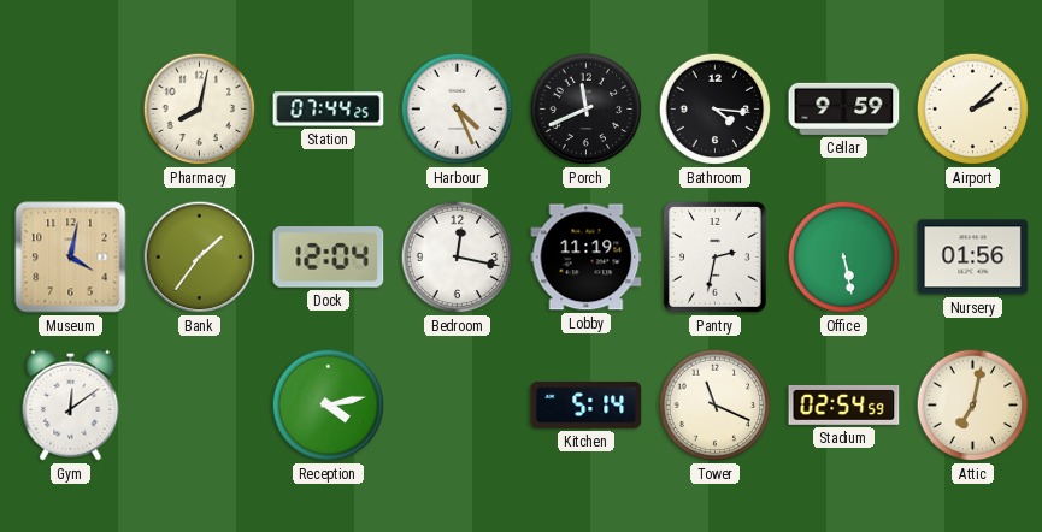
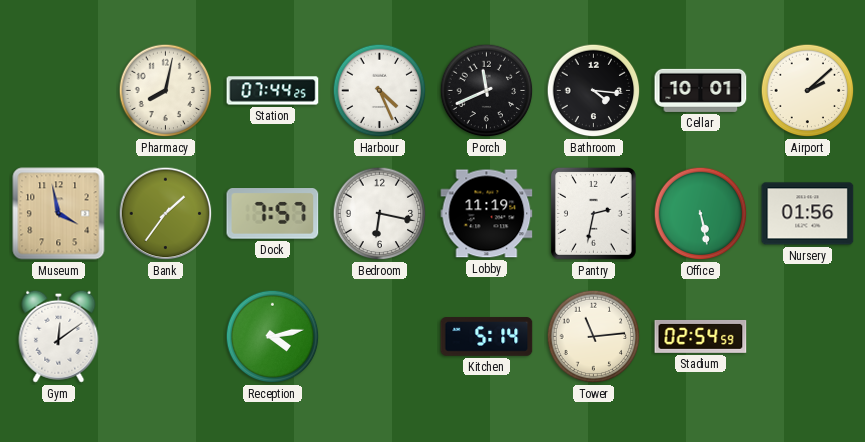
Cellar: 9:59 -> 10:01
Museum: 4:02 -> 3:58
Dock: 12:04 -> 7:57
Bedroom: 12:17 -> 6:17
Tower: 11:19 -> 11:14
Attic: 7:02 -> none
